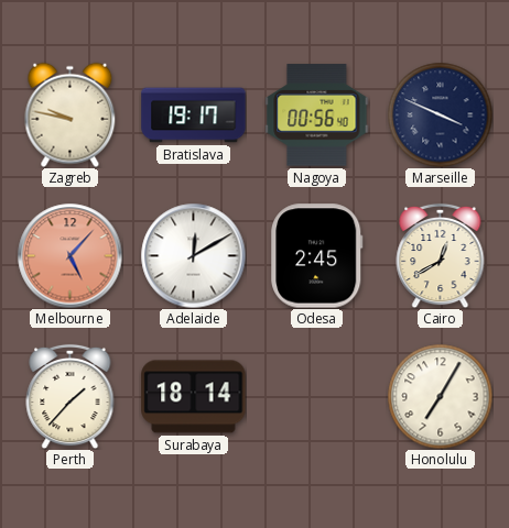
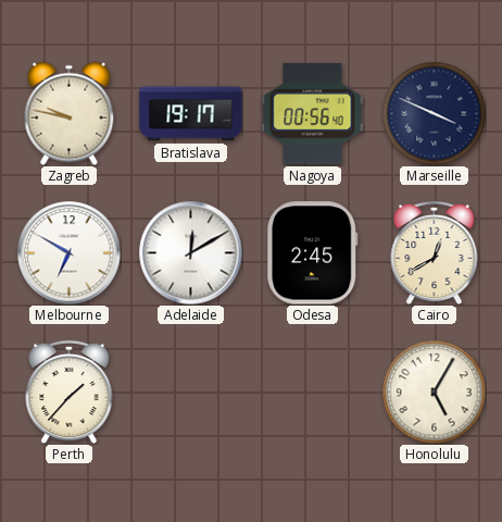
Melbourne: 5:07 -> 6:50
Melbourne dial: salmon -> white
Surabaya: 18:14 -> none
Honolulu: 7:05 -> 5:05
